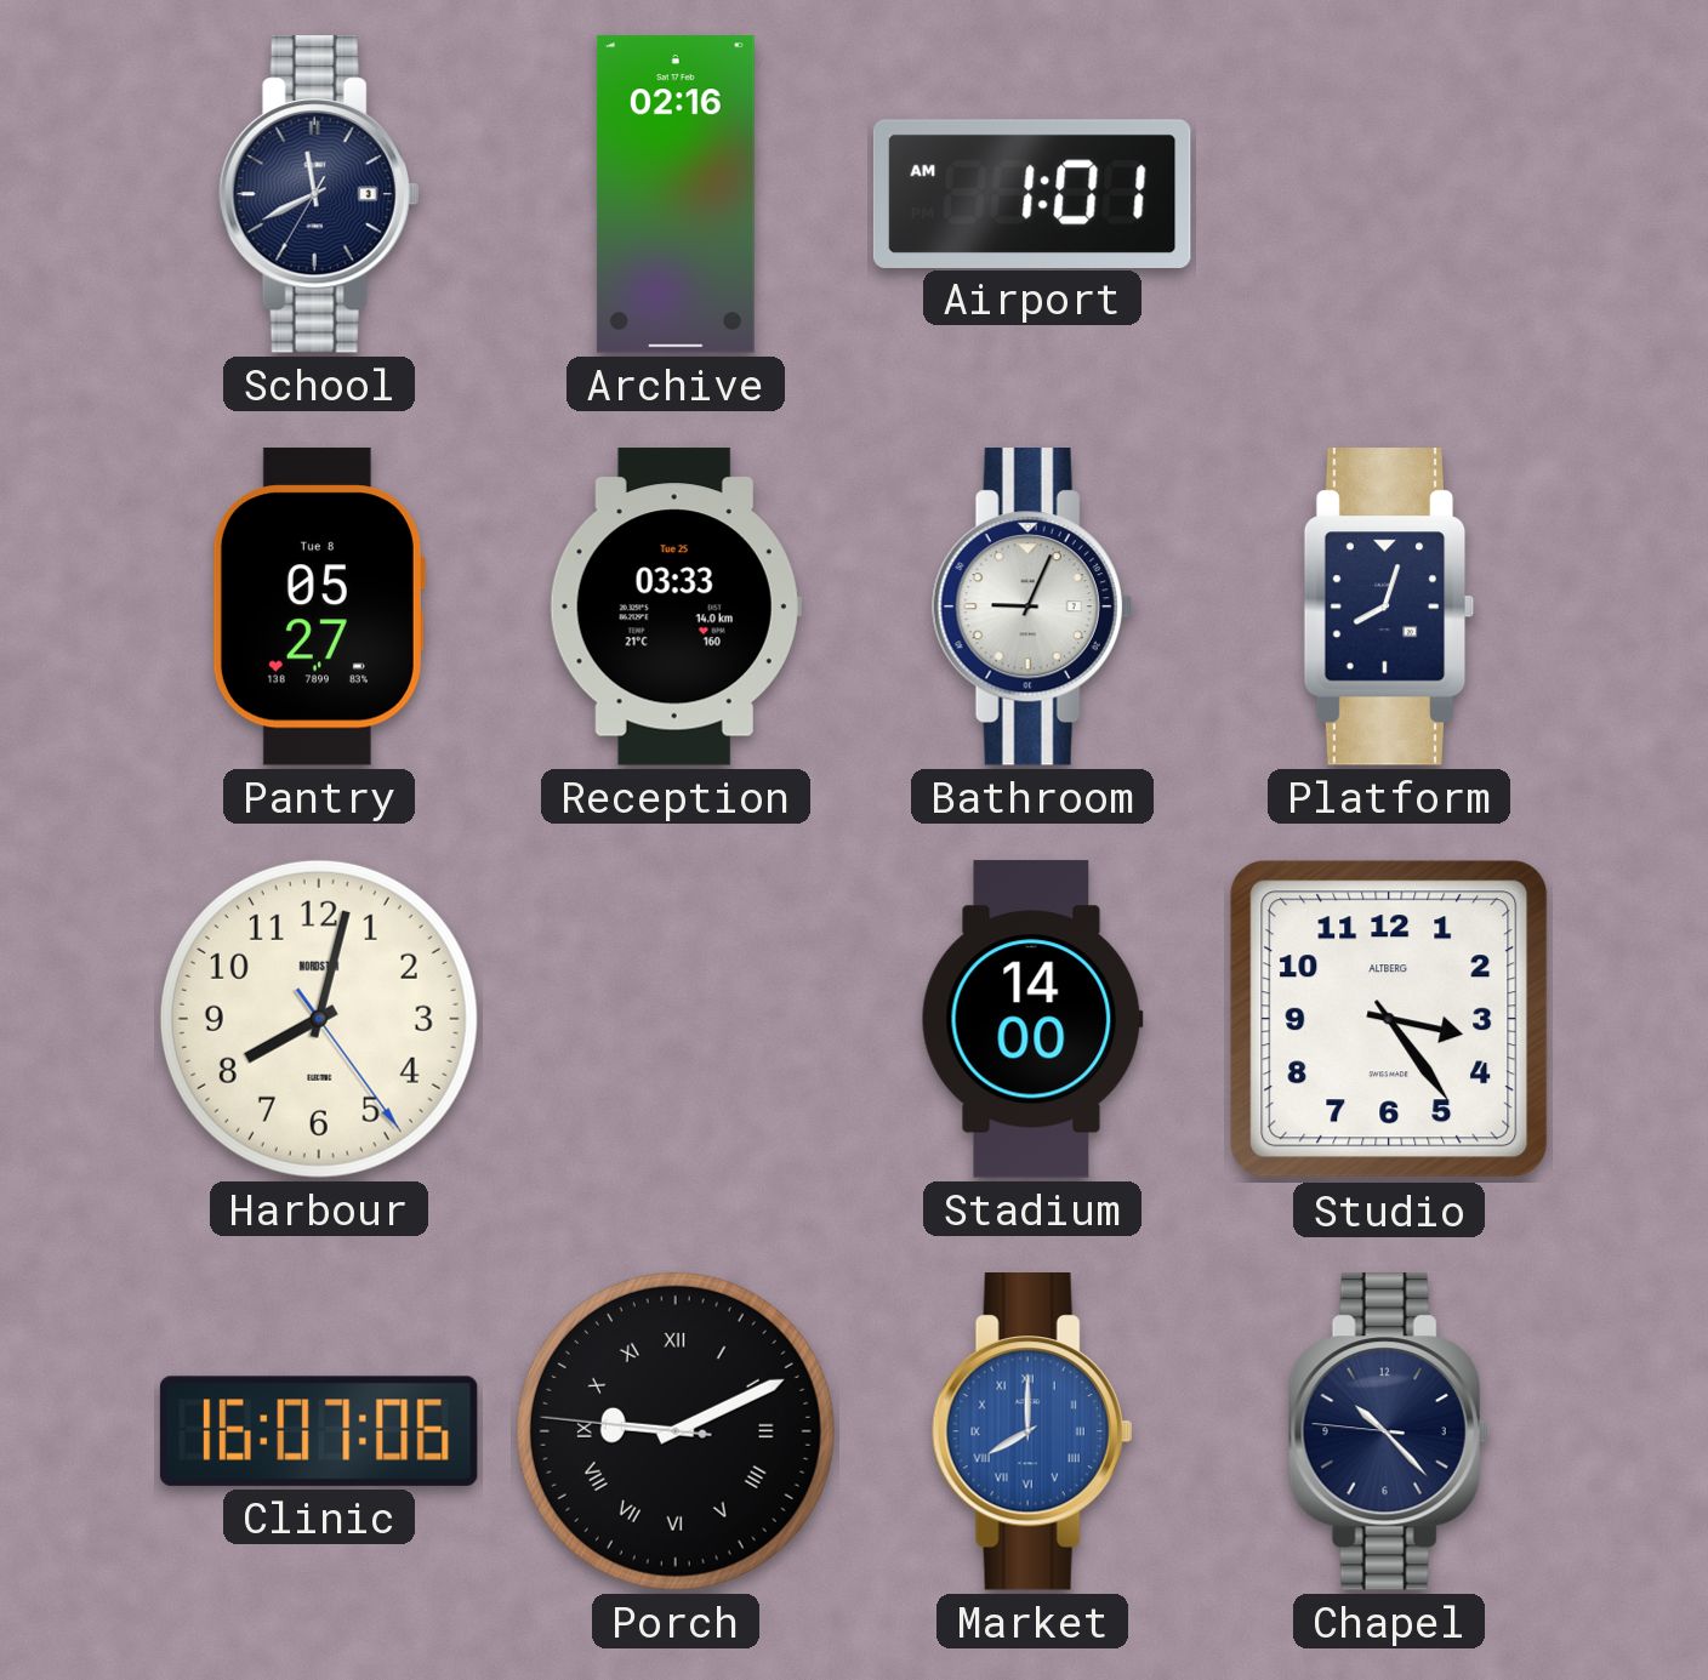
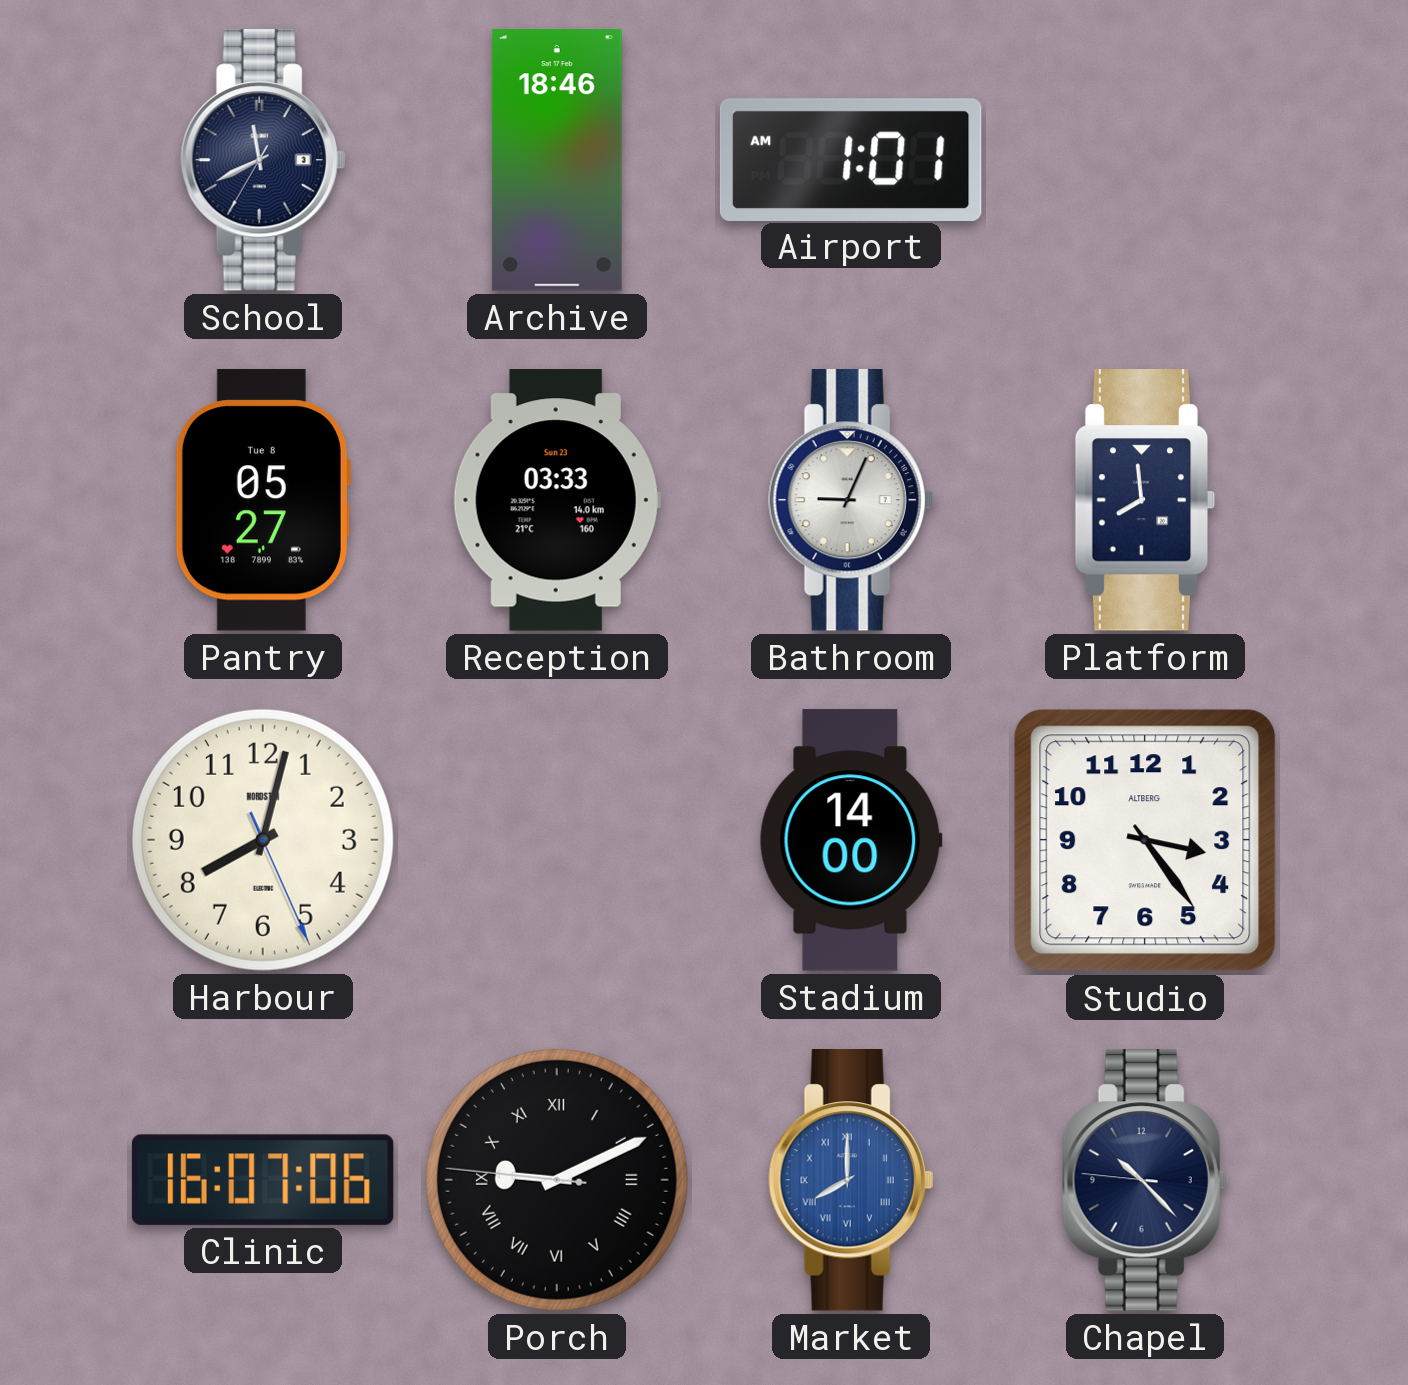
Archive: 02:16 -> 18:46
Reception date: Tue 25 -> Sun 23
Platform: 8:03 -> 7:59
Harbour: 8:02:24 -> 8:02:26
